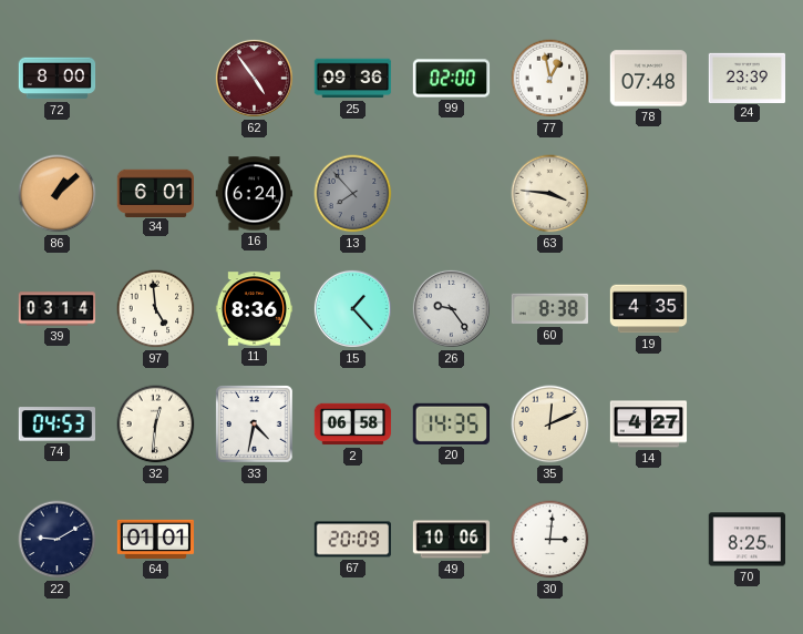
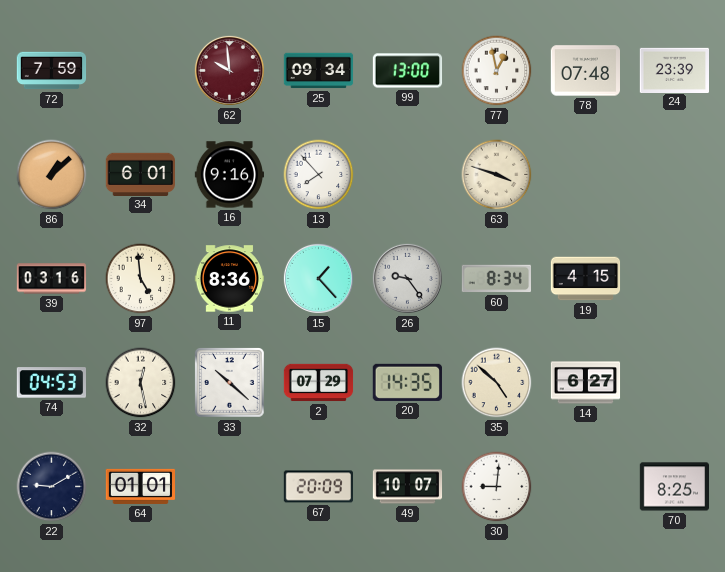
72: 8:00 -> 7:59
62: 4:54 -> 9:59
25: 09:36 -> 09:34
99: 02:00 -> 13:00
16: 6:24 -> 9:16
13 dial: grey -> white
63: 3:46 -> 3:48
39: 03:14 -> 03:16
60: 8:38 -> 8:34
19: 4:35 -> 4:15
32: 12:31 -> 12:28
33: 4:32 -> 10:22
2: 06:58 -> 07:29
35: 12:11 -> 4:52
14: 4:27 -> 6:27
49: 10:06 -> 10:07
30: 3:01 -> 9:01
